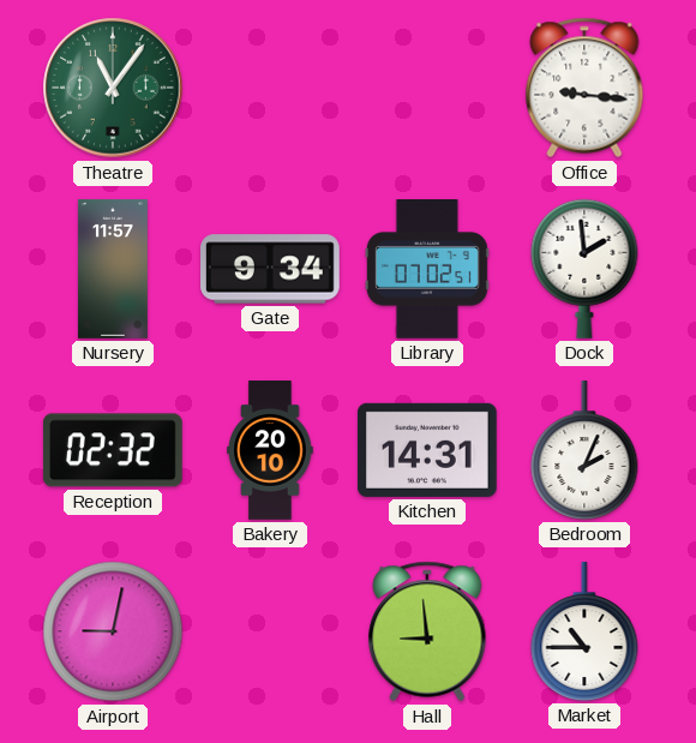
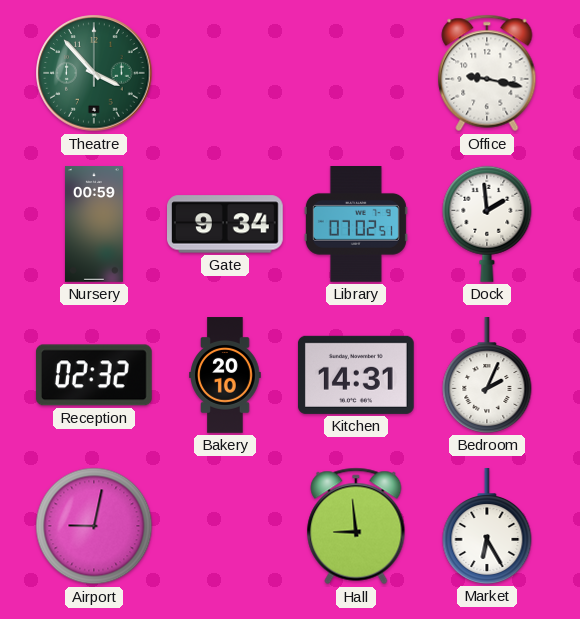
Theatre: 11:06 -> 3:53
Office: 9:16 -> 9:17
Nursery: 11:57 -> 00:59
Market: 10:45 -> 6:25
